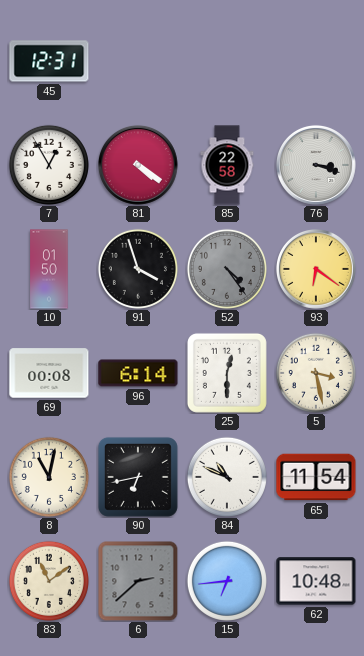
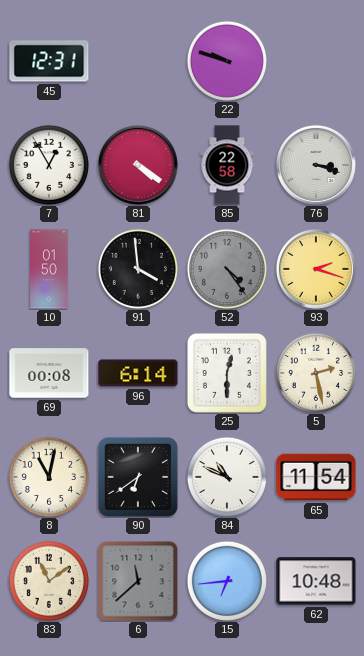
22: none -> 9:48
91: 3:57 -> 3:59
93: 6:21 -> 2:18
5: 3:28 -> 2:28
90: 6:43 -> 6:39
6: 2:38 -> 11:38
